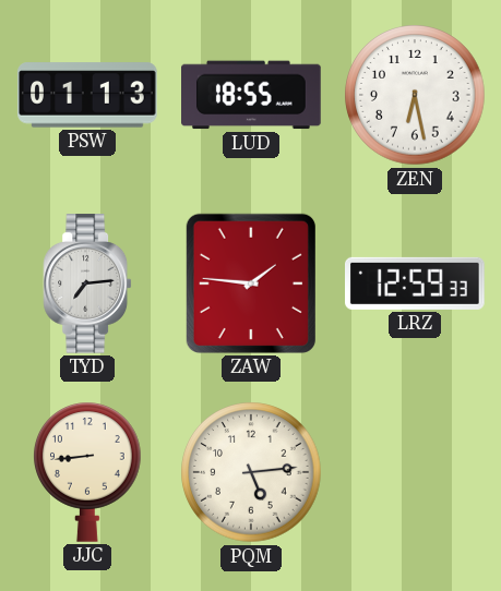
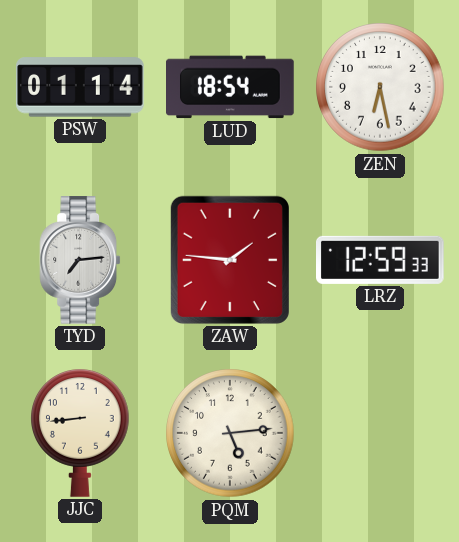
PSW: 01:13 -> 01:14
LUD: 18:55 -> 18:54
